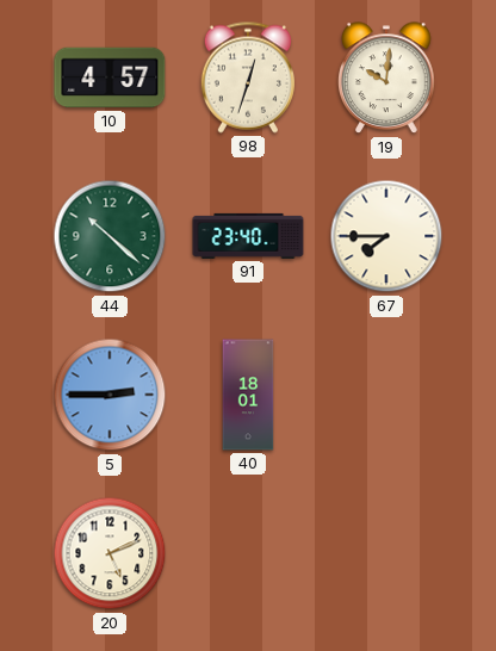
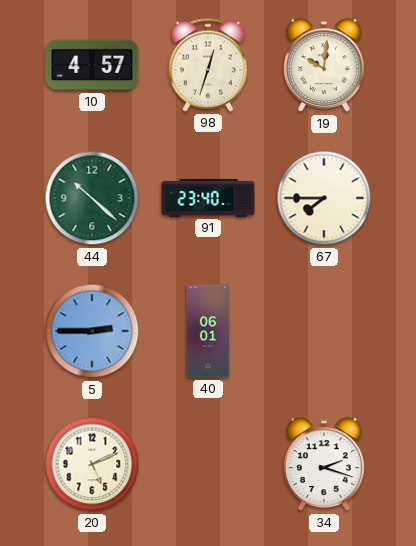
40: 18:01 -> 06:01
34: none -> 2:18
